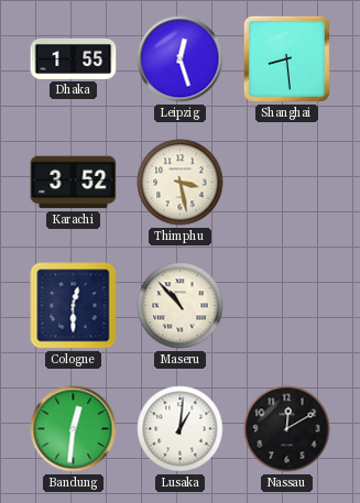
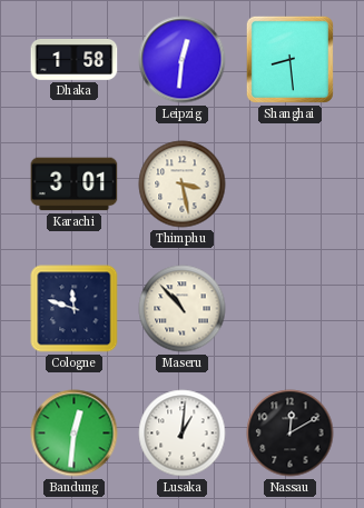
Dhaka: 1:55 -> 1:58
Leipzig: 12:27 -> 12:31
Karachi: 3:52 -> 3:01
Cologne: 12:30 -> 11:48
